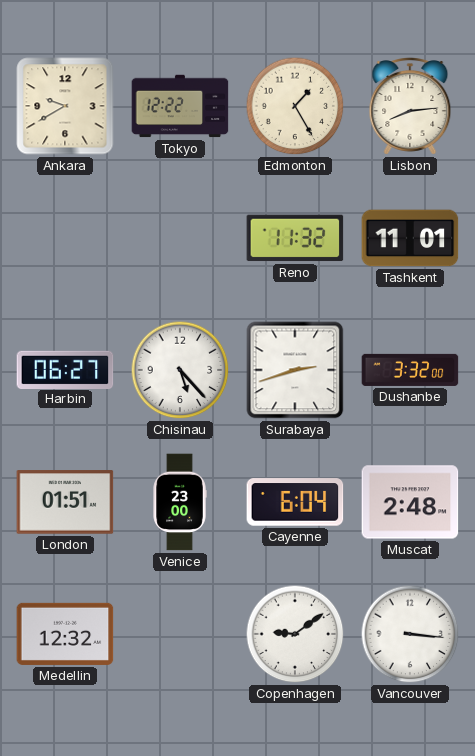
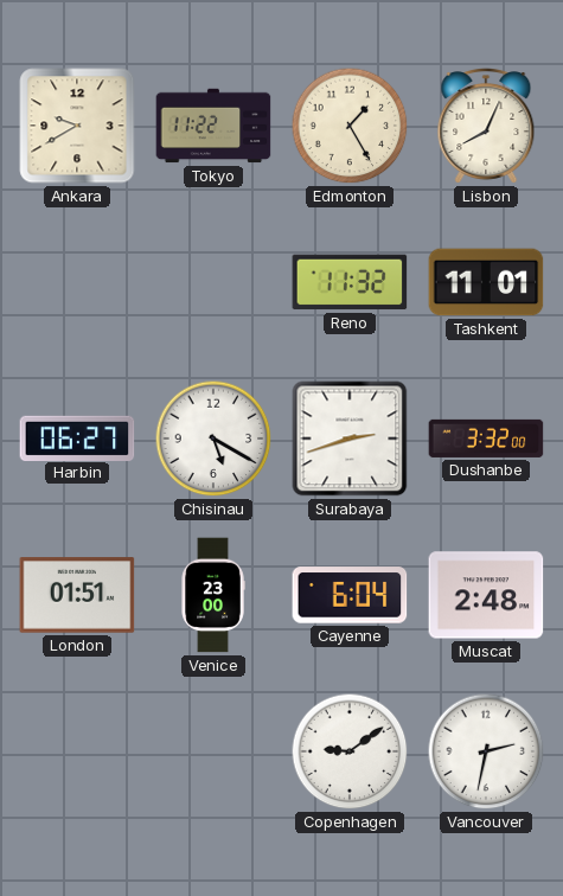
Tokyo: 12:22 -> 11:22
Lisbon: 8:14 -> 8:04
Chisinau: 5:23 -> 5:20
Medellin: 12:32 -> none
Vancouver: 3:16 -> 2:32
